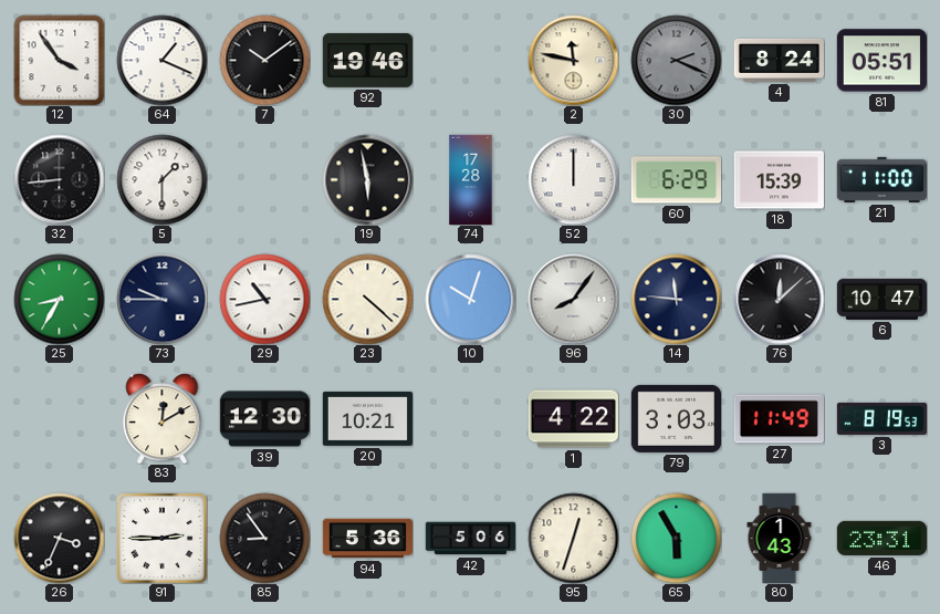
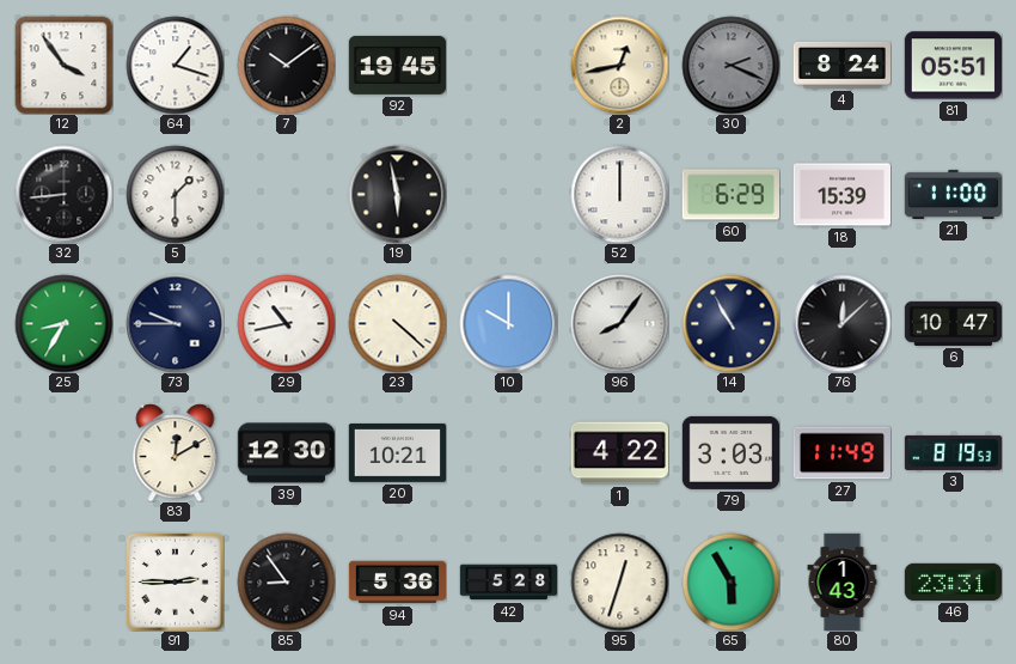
64: 1:19 -> 1:18
92: 19:46 -> 19:45
2: 11:47 -> 12:43
74: 17:28 -> none
10: 10:03 -> 10:00
14: 11:46 -> 10:55
26: 3:34 -> none
42: 5:06 -> 5:28
